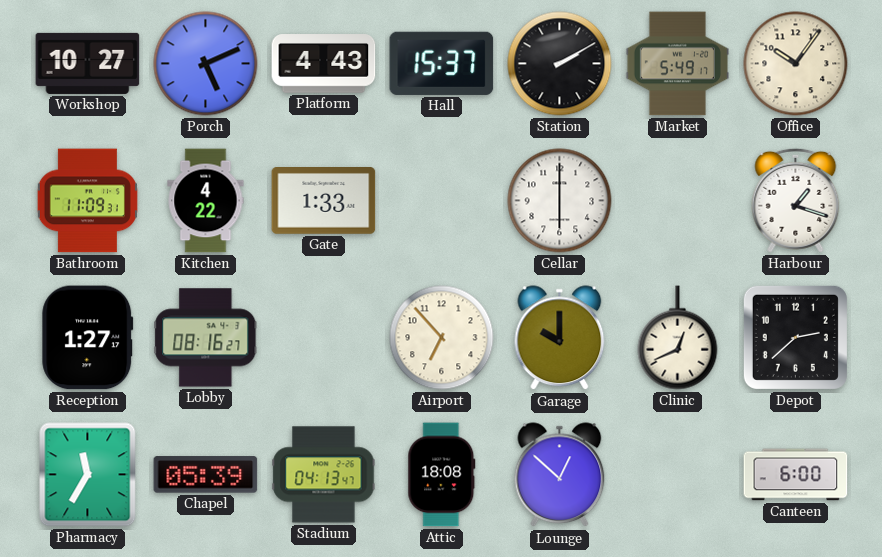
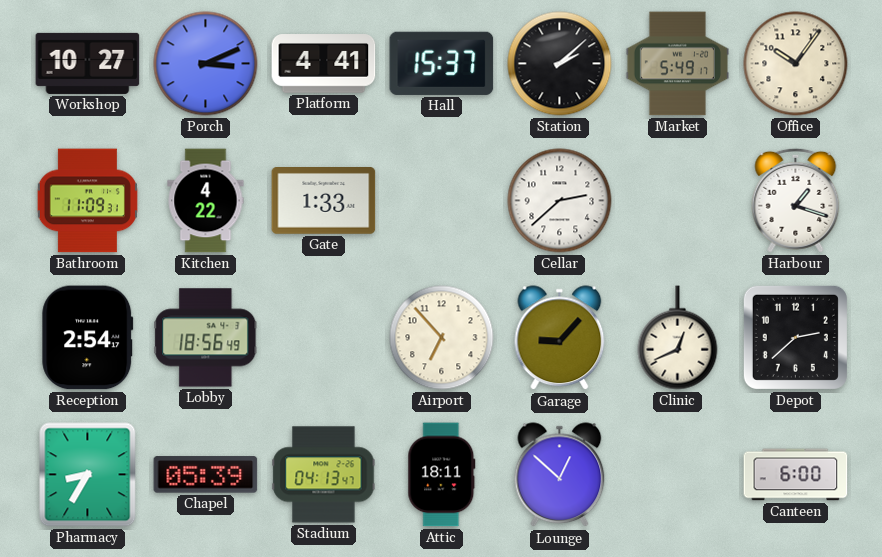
Porch: 5:11 -> 3:11
Platform: 4:43 -> 4:41
Station: 2:10 -> 2:08
Cellar: 6:00 -> 2:38
Reception: 1:27 -> 2:54
Lobby: 08:16 -> 18:56
Garage: 10:00 -> 9:07
Pharmacy: 11:35 -> 8:35
Attic: 18:08 -> 18:11
